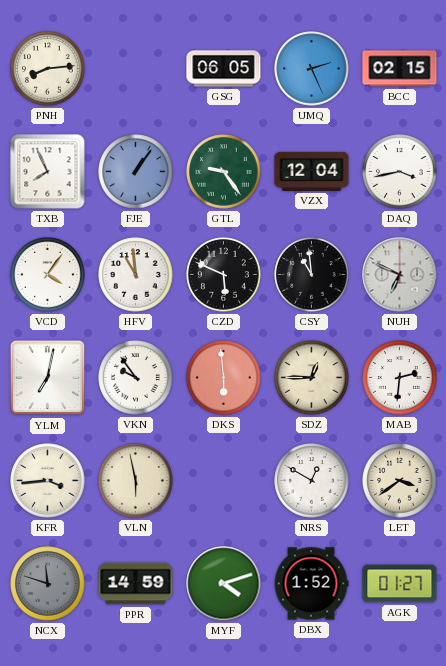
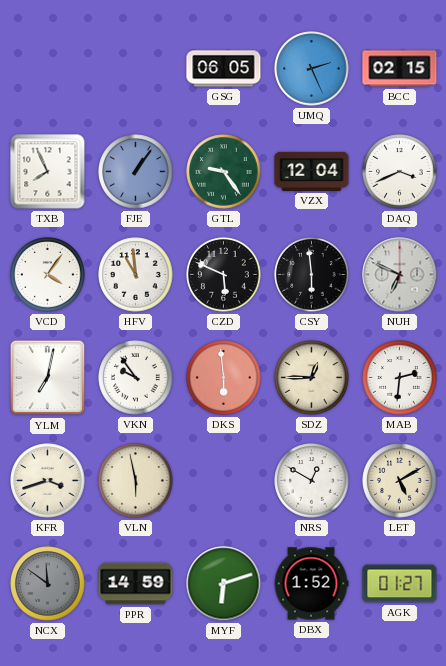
PNH: 8:14 -> none
DAQ: 3:43 -> 3:41
CSY: 10:59 -> 5:59
KFR: 3:44 -> 3:42
LET: 3:39 -> 5:10
NCX: 11:48 -> 11:51
MYF: 4:12 -> 6:12
